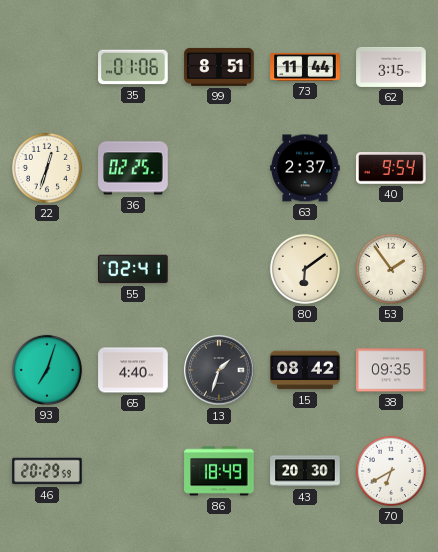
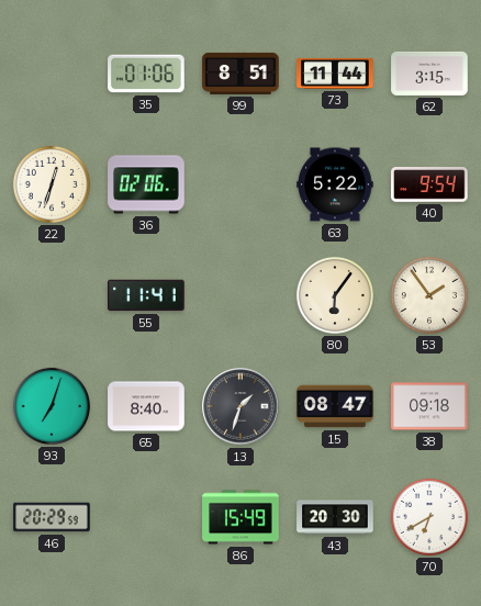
36: 02:25 -> 02:06
63: 2:37 -> 5:22
55: 02:41 -> 11:41
80: 6:09 -> 6:06
65: 4:40 -> 8:40
15: 08:42 -> 08:47
38: 09:35 -> 09:18
86: 18:49 -> 15:49
